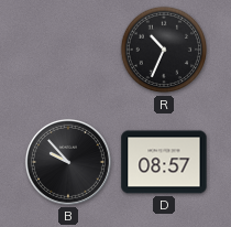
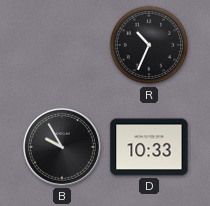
B: 9:53 -> 9:55
D: 08:57 -> 10:33
